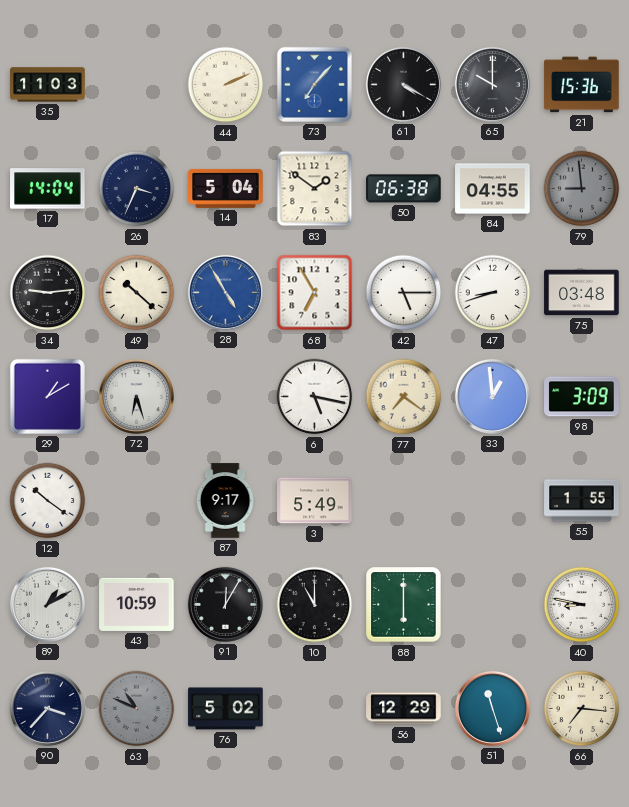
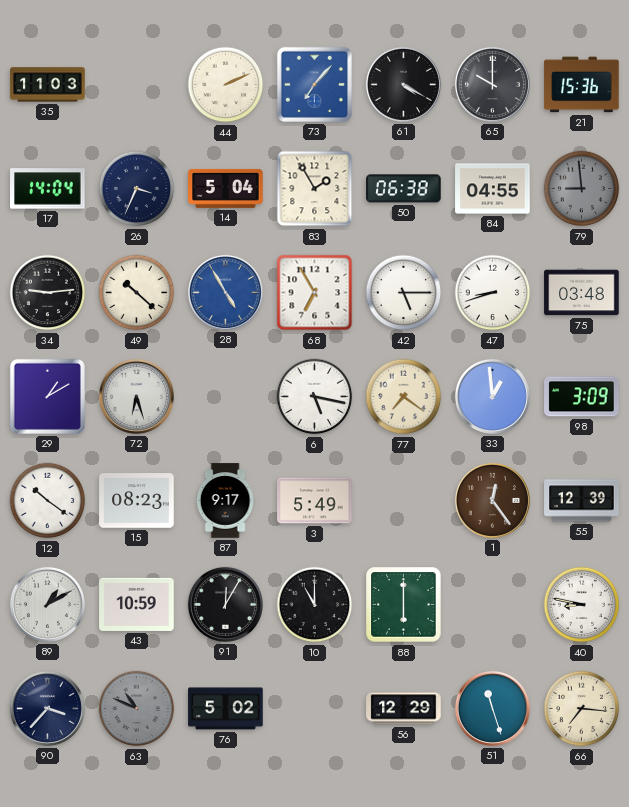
83: 1:51 -> 1:55
15: none -> 08:23
1: none -> 12:24
55: 1:55 -> 12:39
